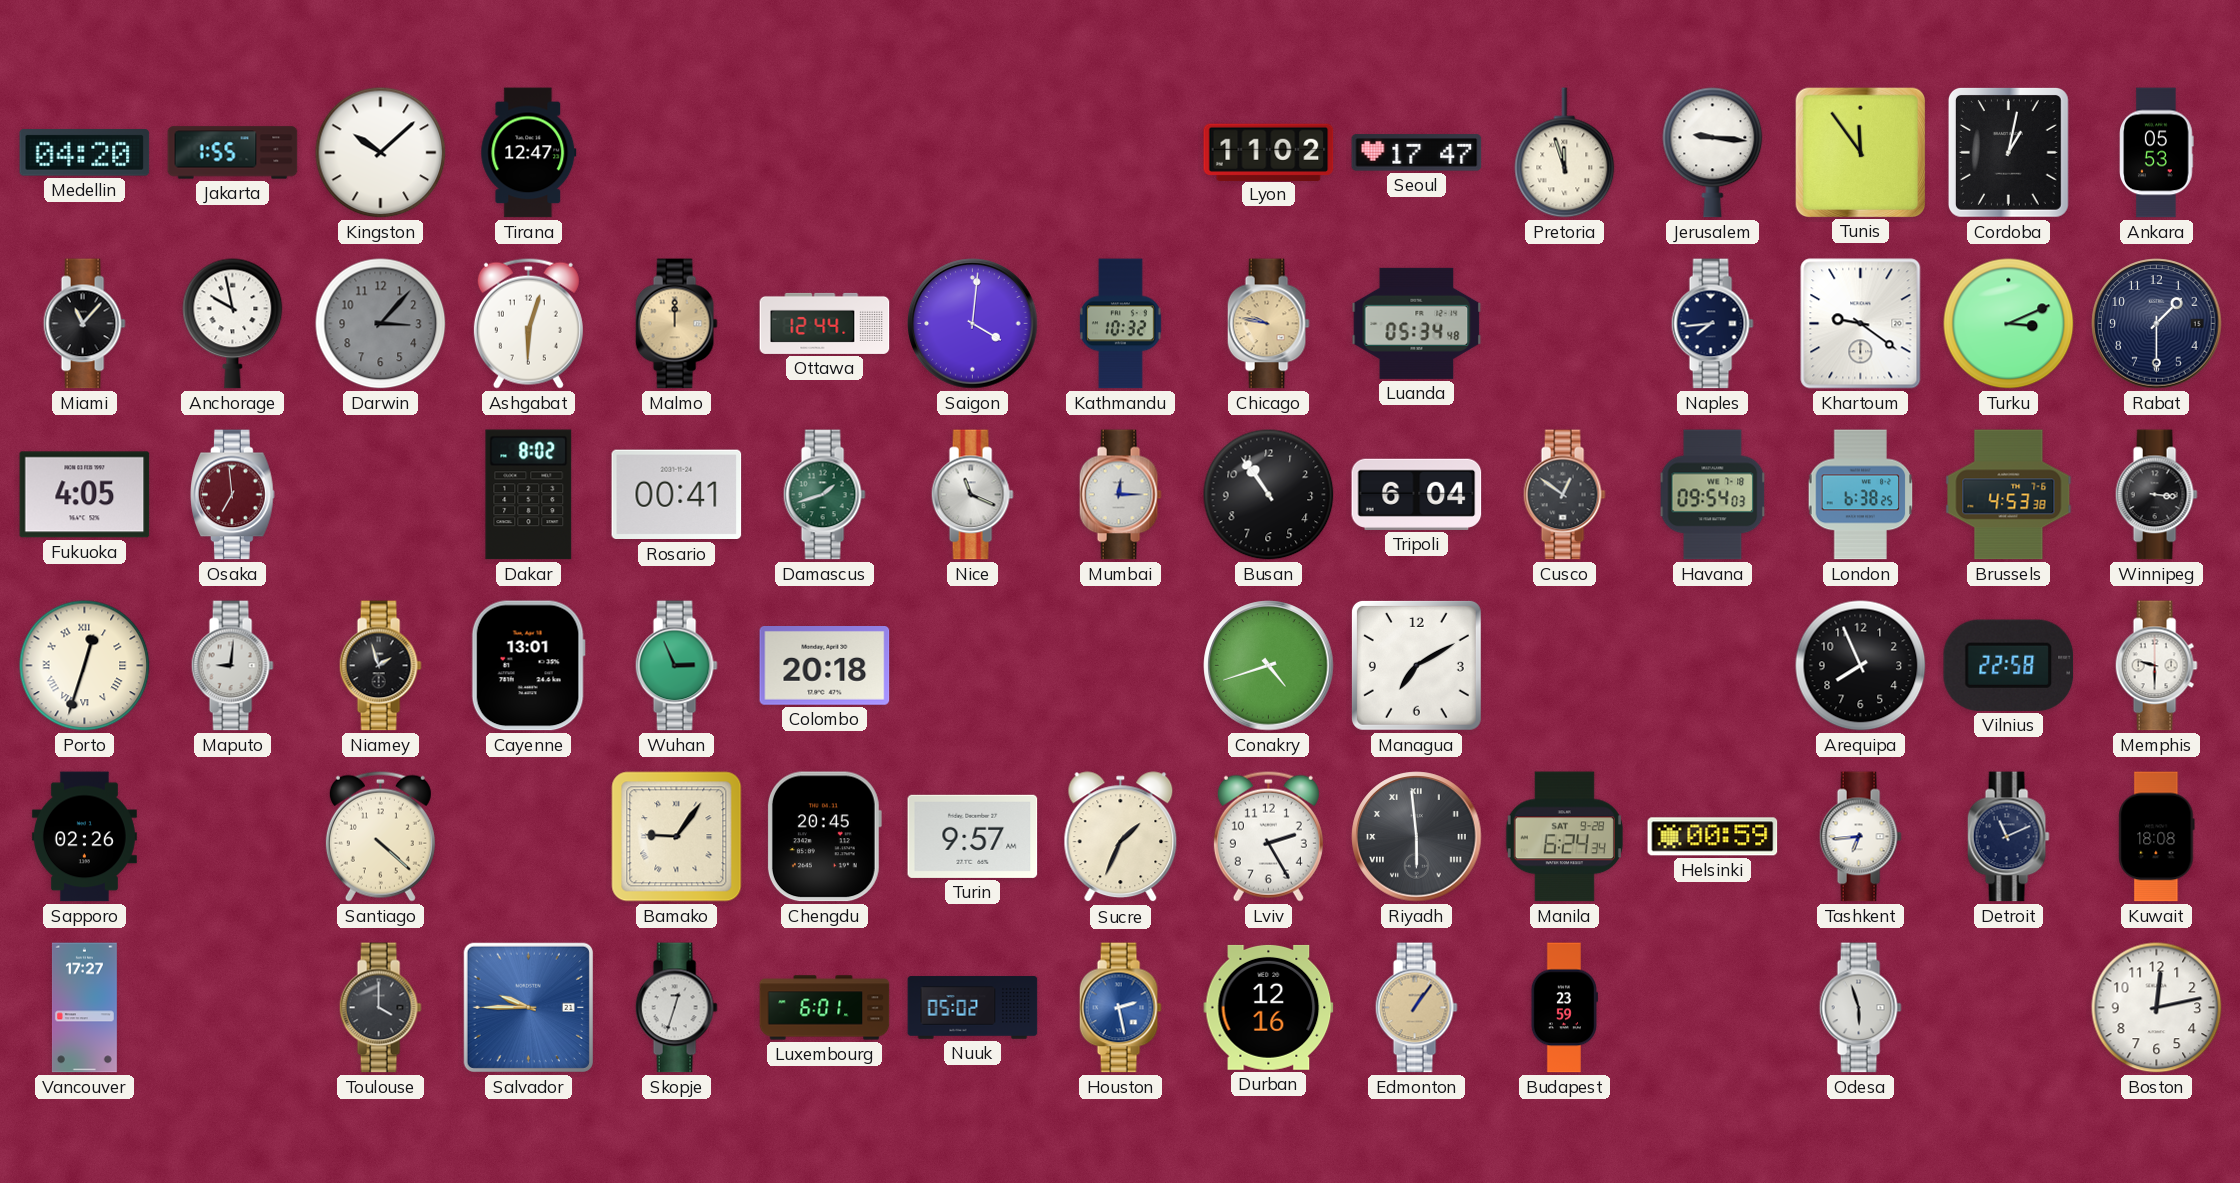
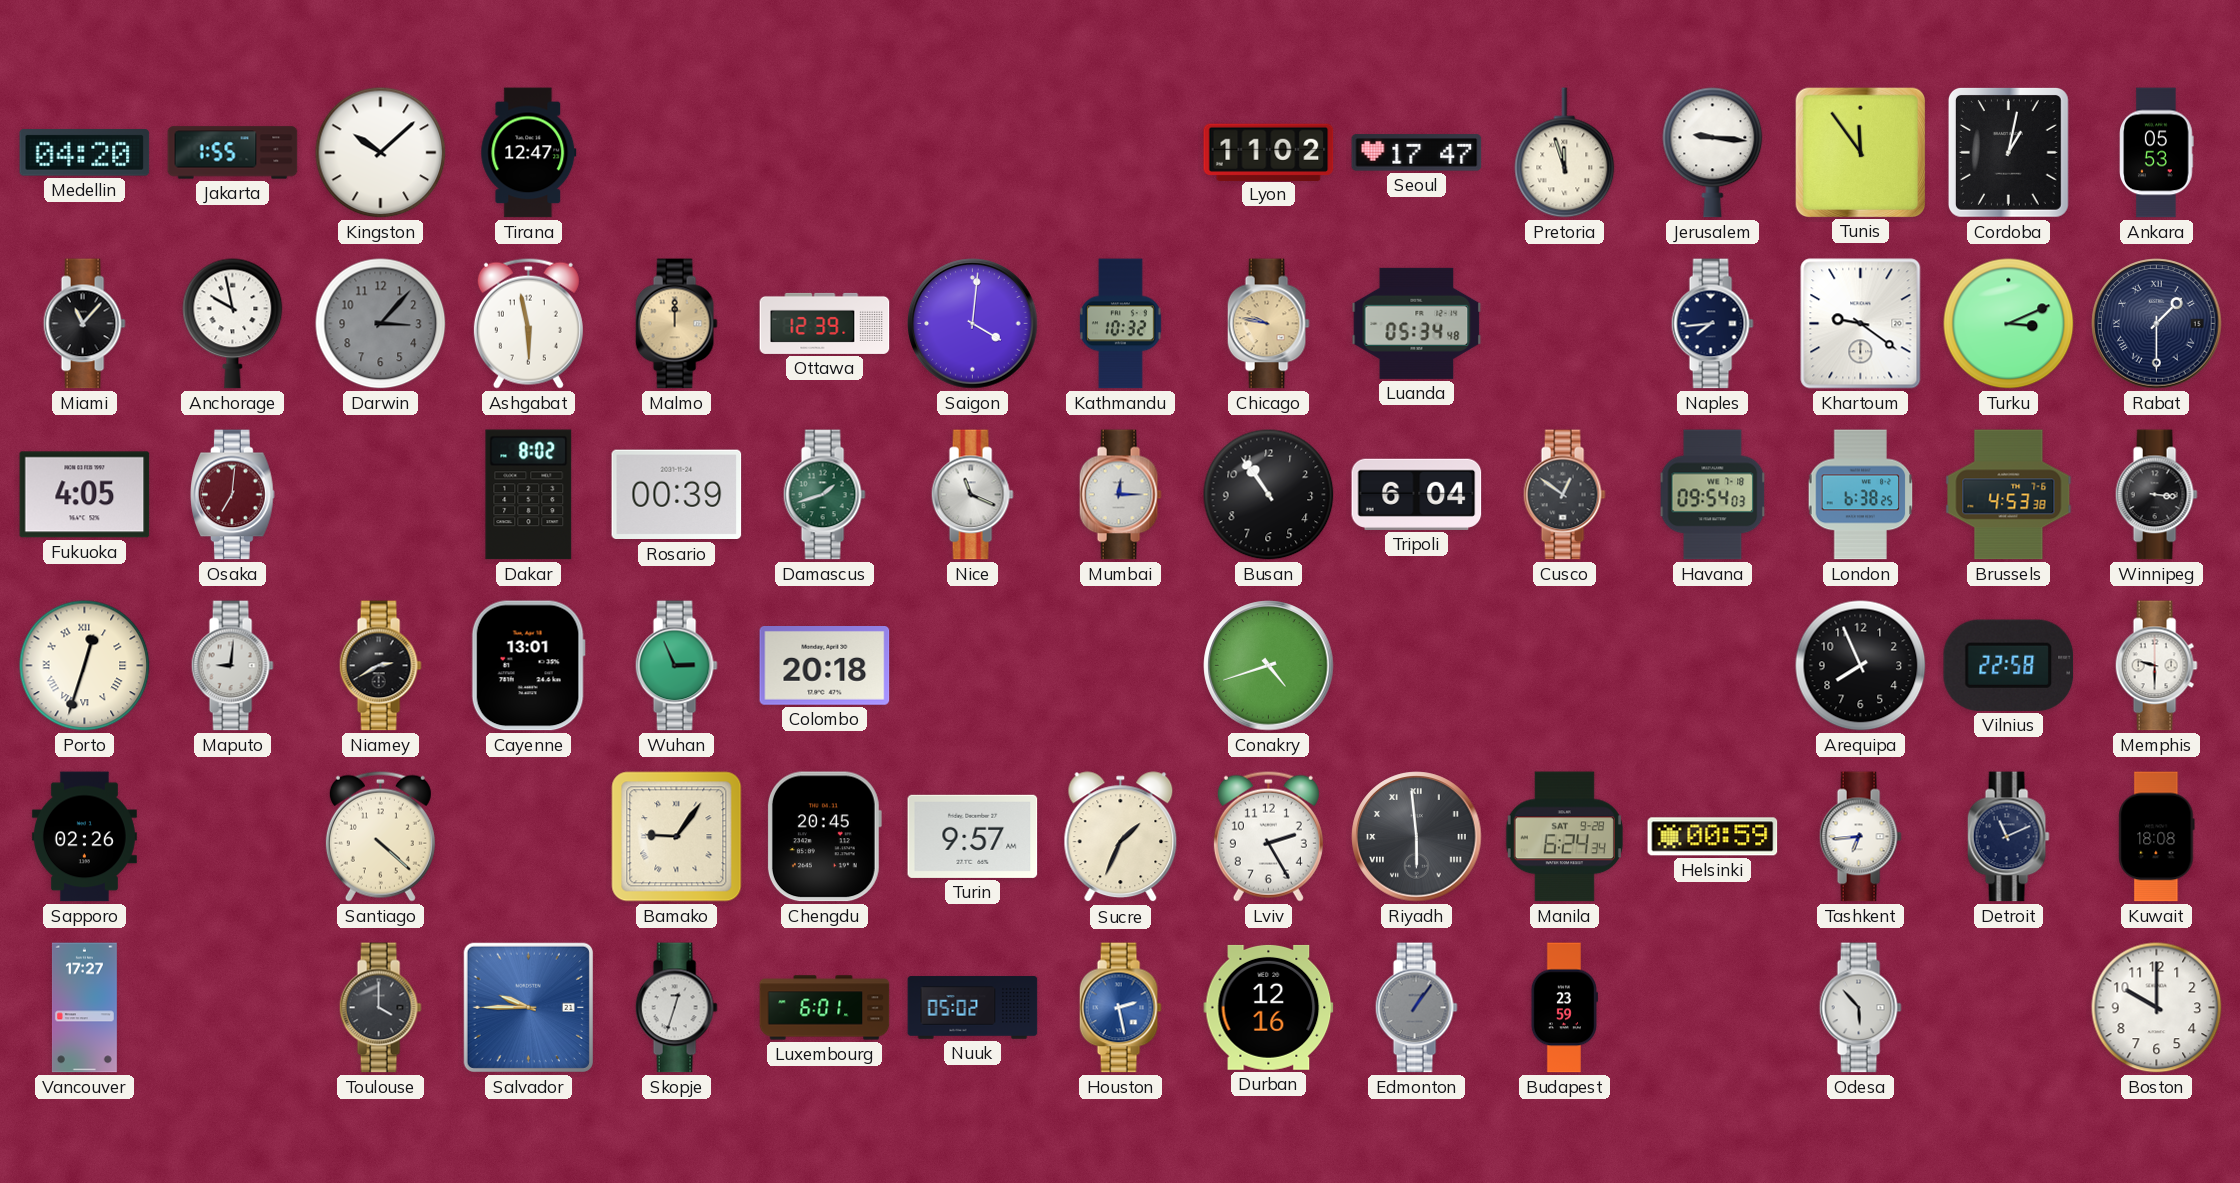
Ashgabat: 6:03 -> 5:58
Ottawa: 12:44 -> 12:39
Rabat numerals: Arabic -> Roman
Osaka: 6:59 -> 7:01
Rosario: 00:41 -> 00:39
Niamey: 1:57 -> 2:40
Managua: 7:10 -> none
Edmonton dial: champagne -> grey
Odesa: 5:57 -> 5:53
Boston: 12:13 -> 10:00
